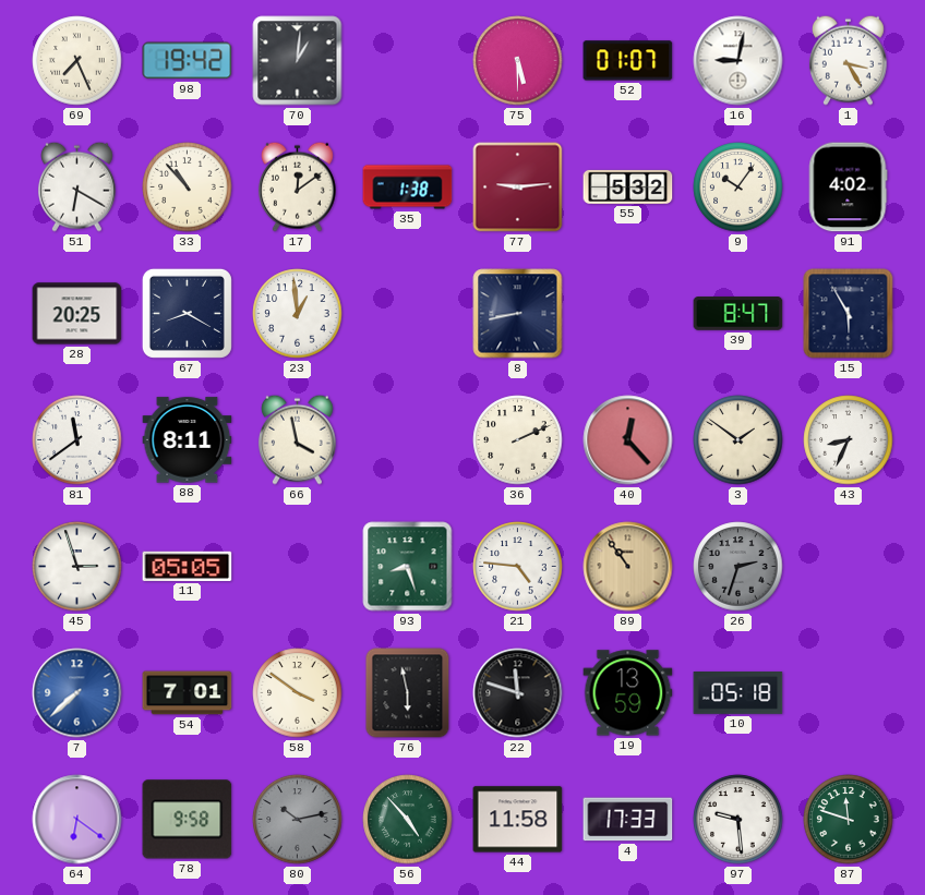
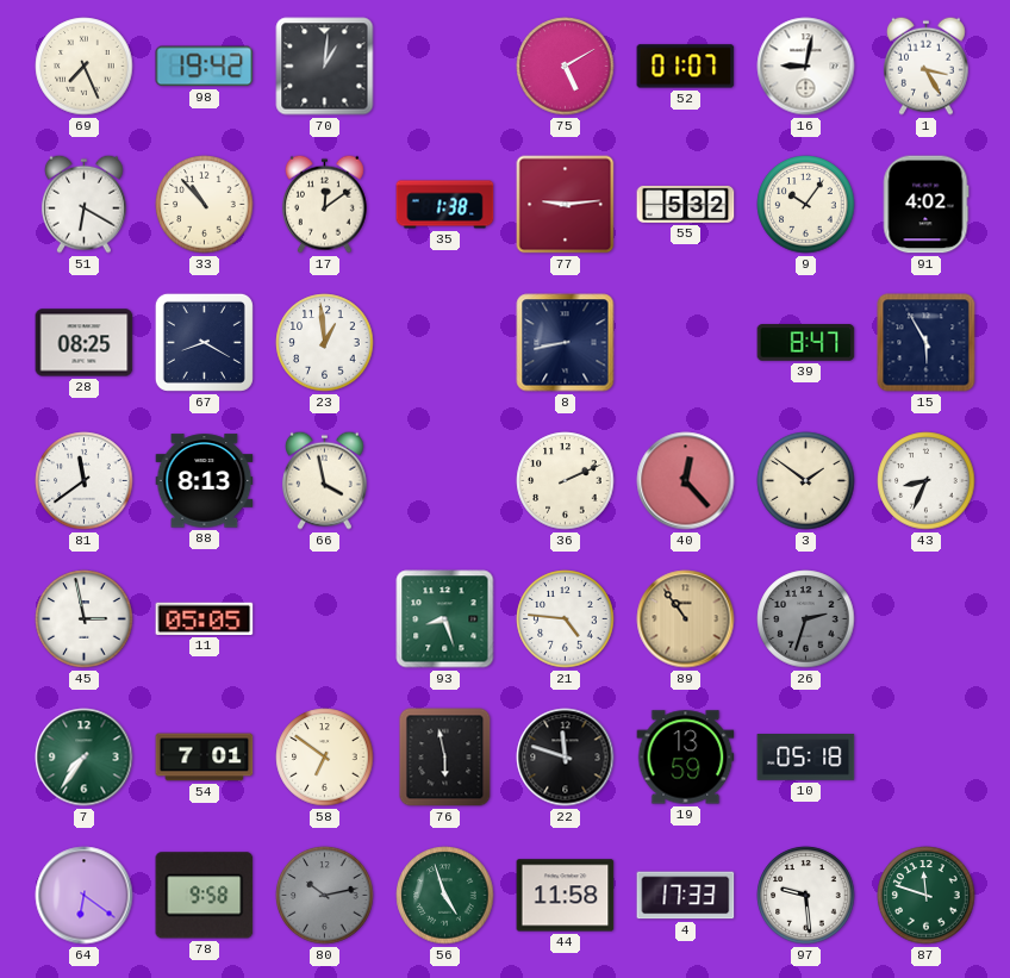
75: 5:30 -> 5:10
28: 20:25 -> 08:25
88: 8:11 -> 8:13
45: 2:57 -> 2:58
7: 7:38 -> 7:36
7 dial: blue -> green
58: 3:51 -> 6:51
56: 4:53 -> 4:57
